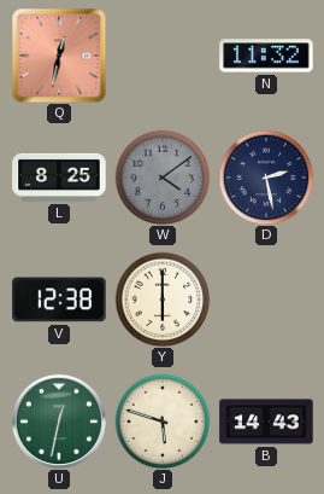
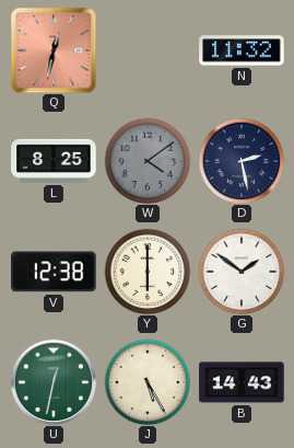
G: none -> 1:51
J: 5:48 -> 5:25
